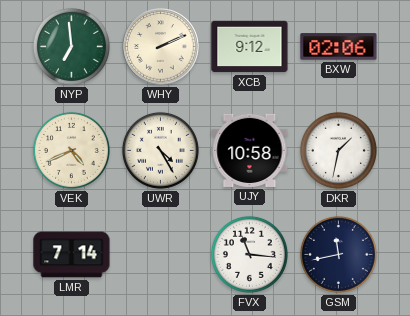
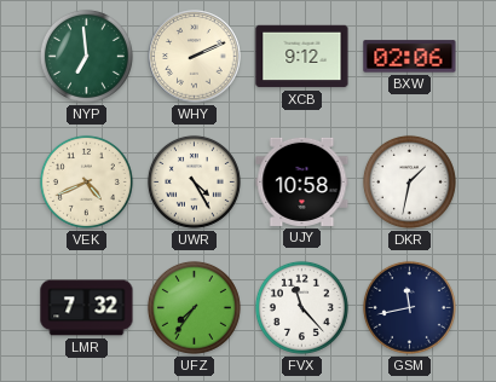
LMR: 7:14 -> 7:32
UFZ: none -> 7:36
FVX: 11:16 -> 11:23
